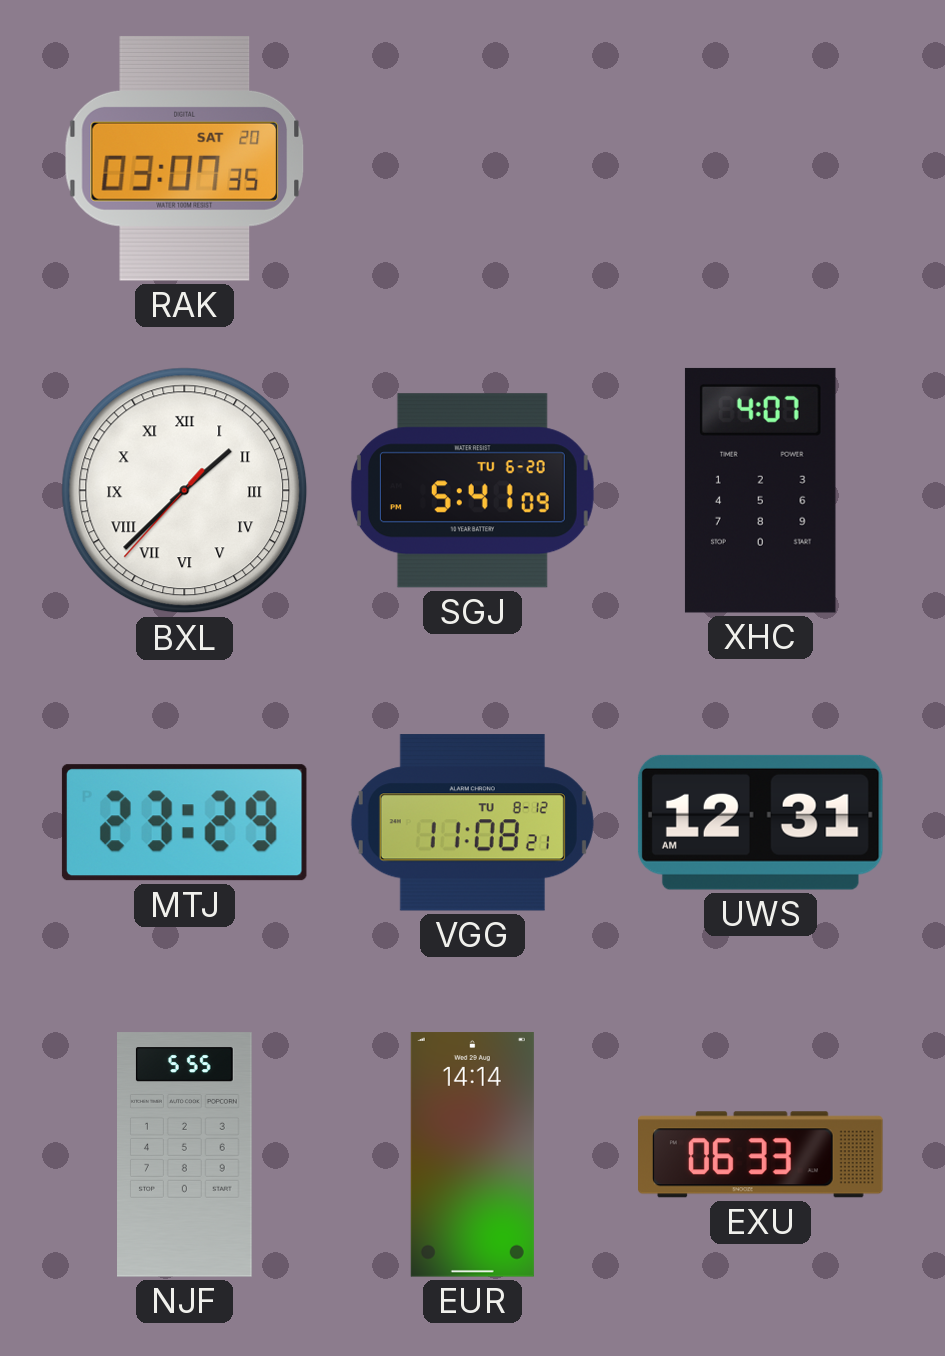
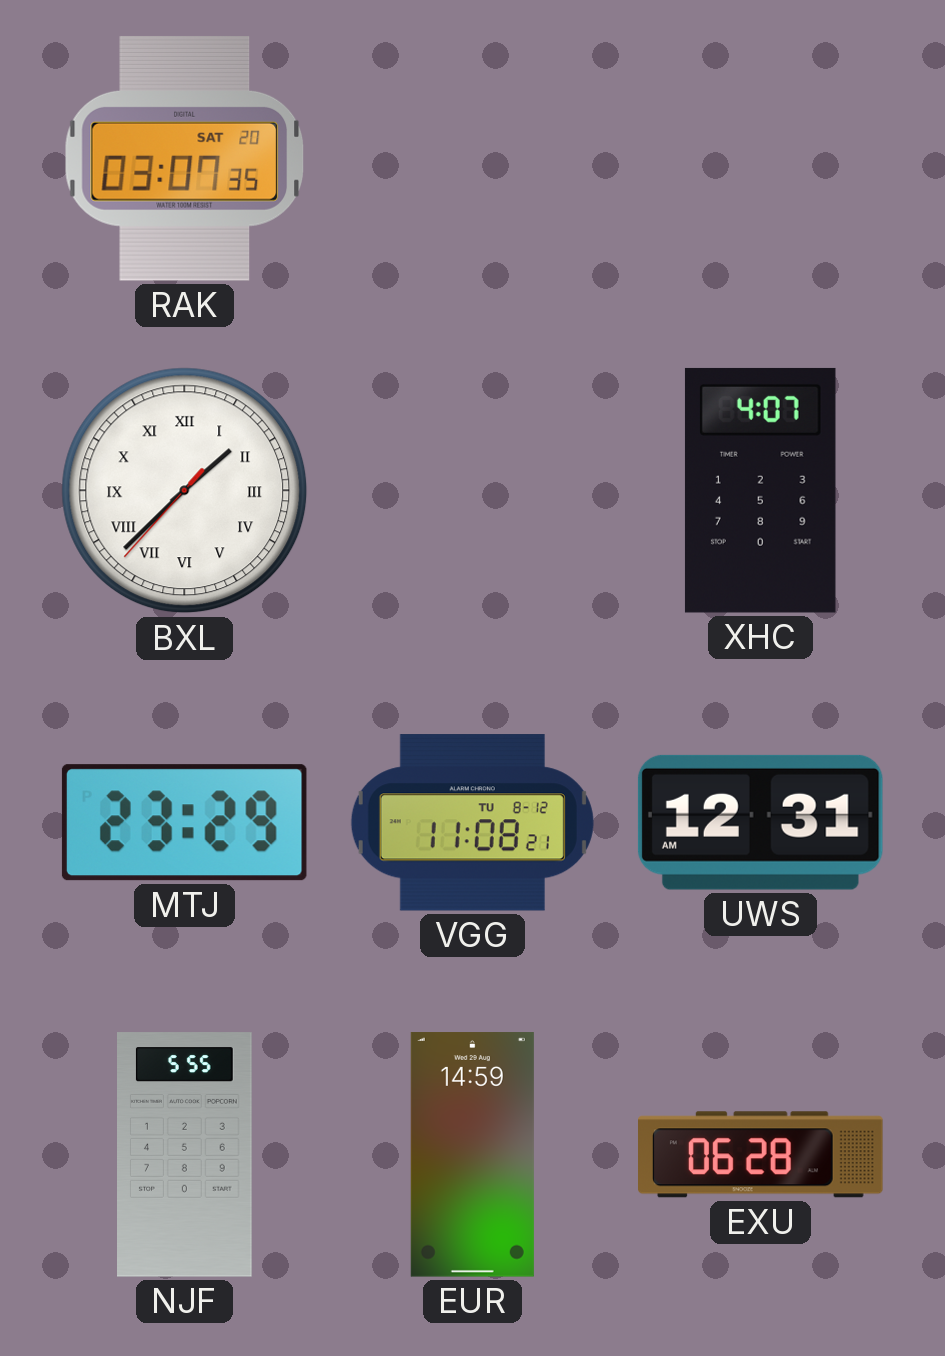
SGJ: 5:41 -> none
EUR: 14:14 -> 14:59
EXU: 06:33 -> 06:28
